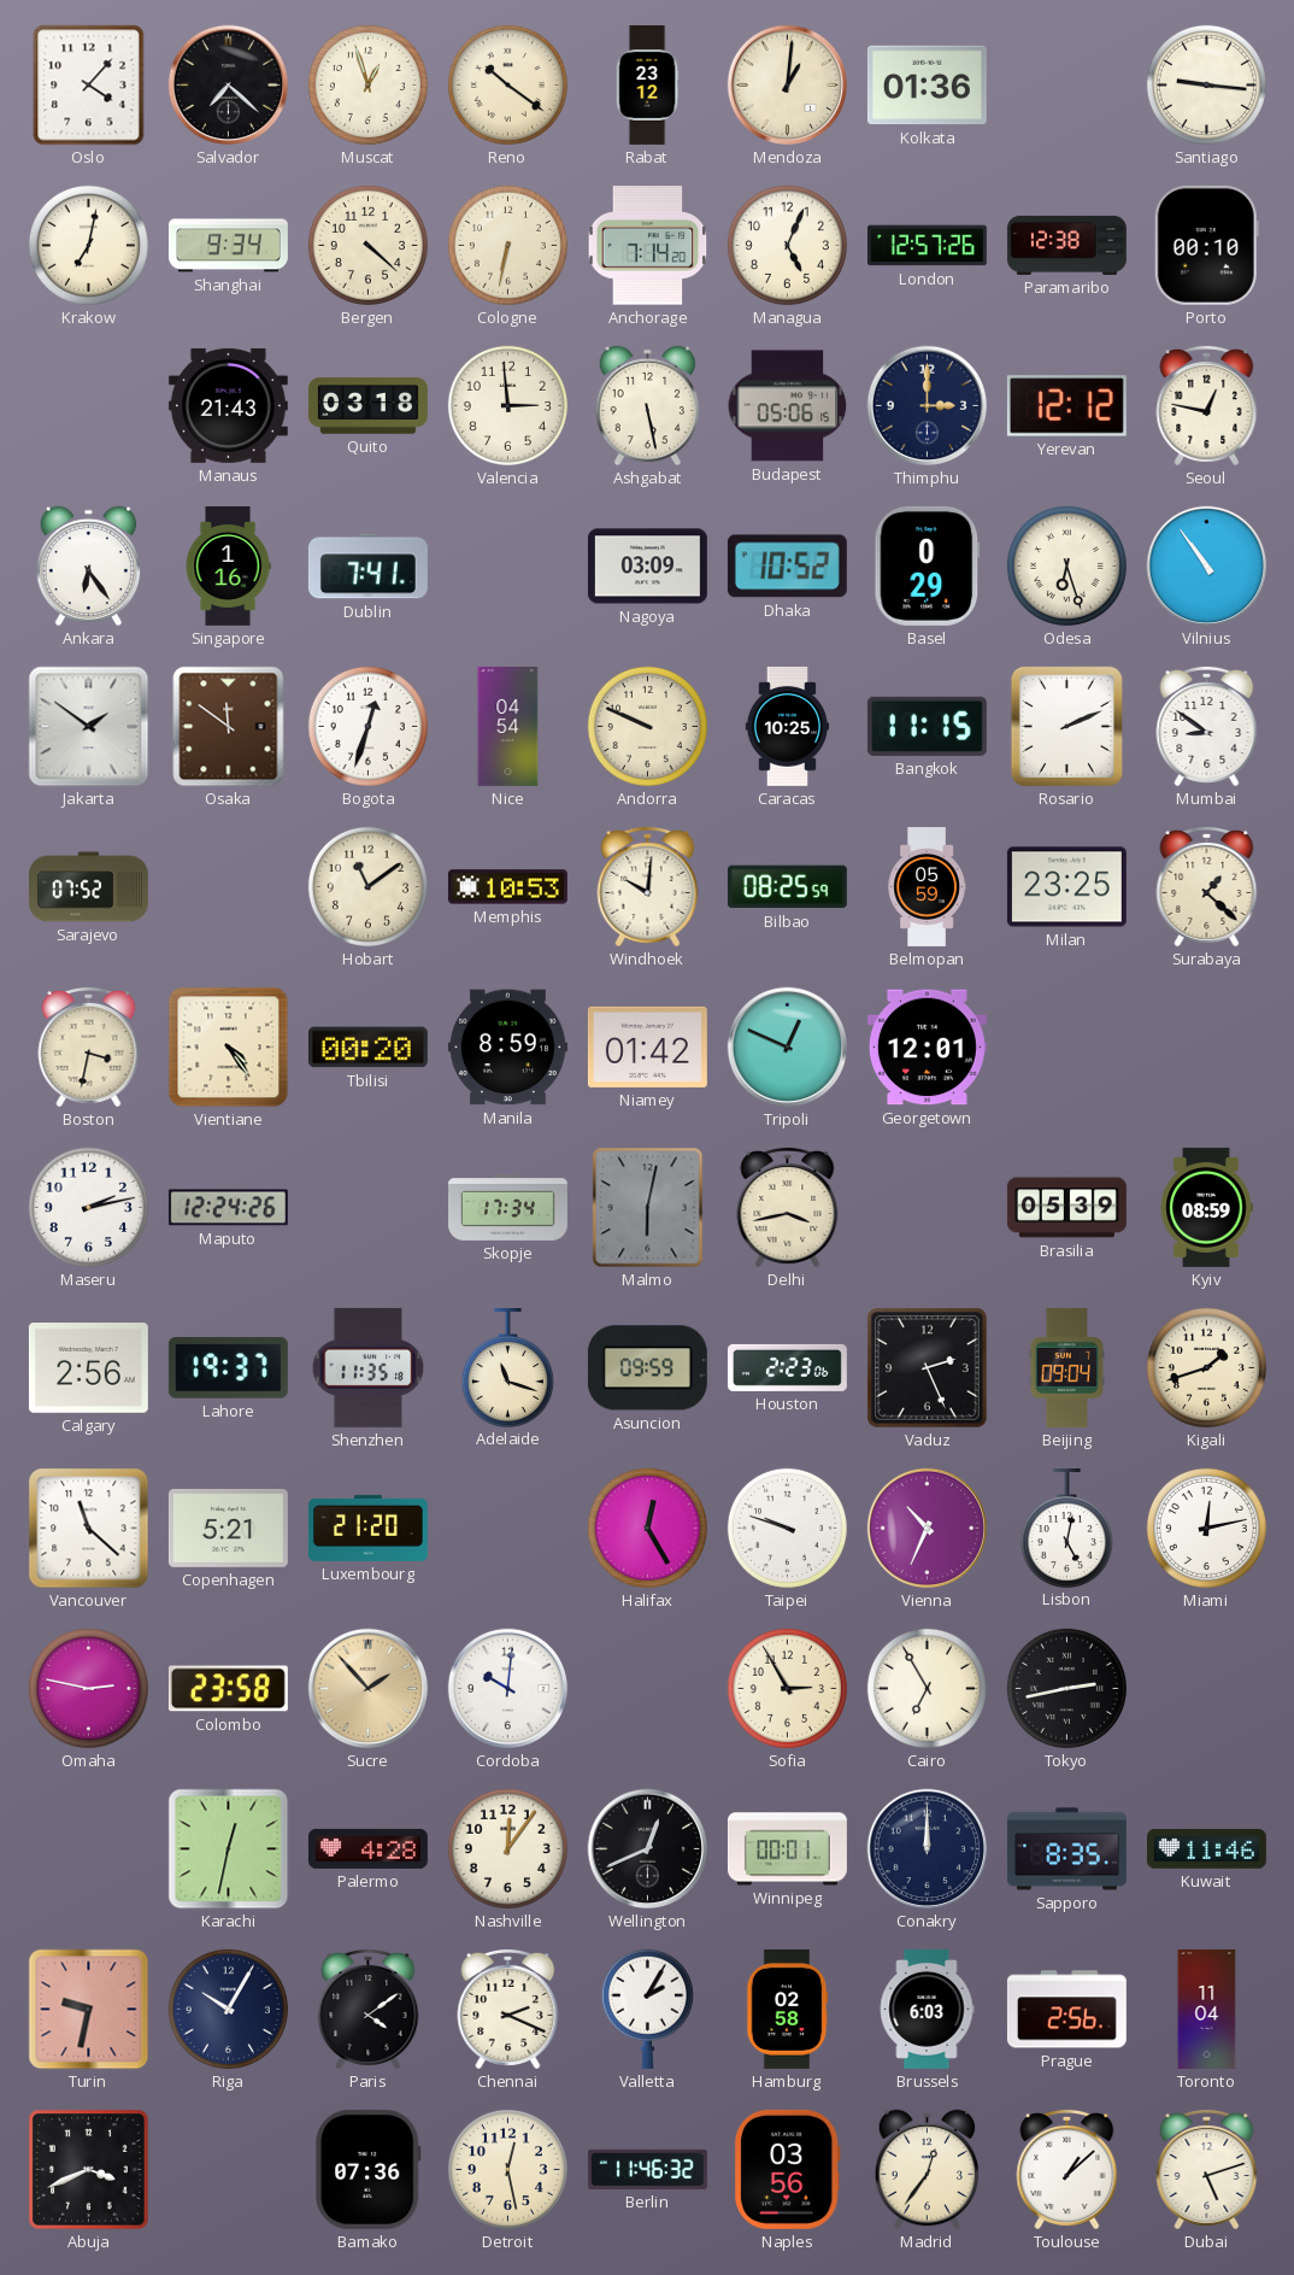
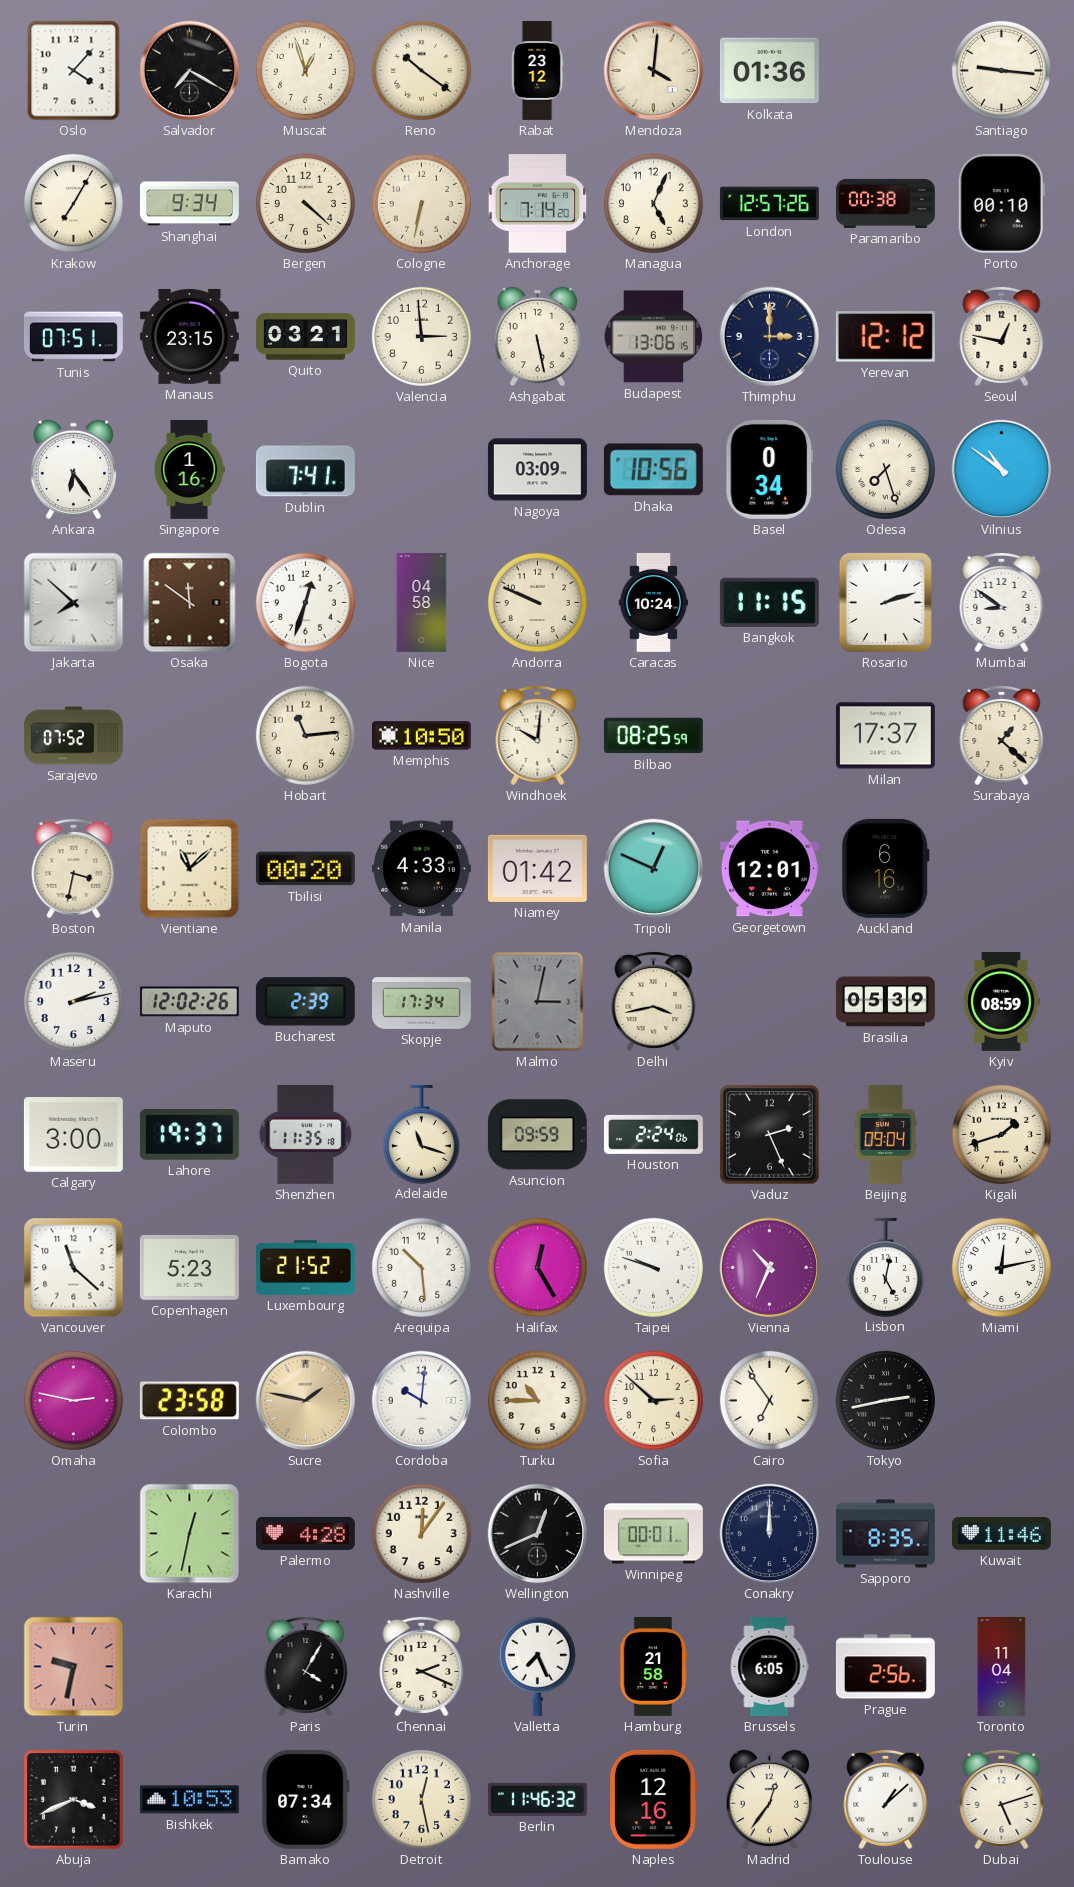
Salvador: 7:22 -> 7:20
Mendoza: 1:01 -> 4:01
Krakow: 7:02 -> 7:05
Paramaribo: 12:38 -> 00:38
Tunis: none -> 07:51
Manaus: 21:43 -> 23:15
Quito: 03:18 -> 03:21
Budapest: 05:06 -> 13:06
Dhaka: 10:52 -> 10:56
Basel: 0:29 -> 0:34
Odesa: 6:27 -> 7:27
Vilnius: 10:54 -> 10:51
Jakarta: 1:51 -> 7:52
Nice: 04:54 -> 04:58
Caracas: 10:25 -> 10:24
Rosario: 2:11 -> 2:12
Hobart: 11:09 -> 11:14
Memphis: 10:53 -> 10:50
Belmopan: 05:59 -> none
Milan: 23:25 -> 17:37
Vientiane: 4:24 -> 11:08
Manila: 8:59 -> 4:33
Auckland: none -> 6:16
Maputo: 12:24 -> 12:02
Bucharest: none -> 2:39
Malmo: 6:02 -> 3:02
Calgary: 2:56 -> 3:00
Houston: 2:23 -> 2:24
Copenhagen: 5:21 -> 5:23
Luxembourg: 21:20 -> 21:52
Arequipa: none -> 10:29
Sucre: 1:53 -> 1:47
Turku: none -> 10:45
Sofia: 2:55 -> 2:52
Cairo: 6:55 -> 6:54
Riga: 10:05 -> none
Paris: 4:09 -> 4:05
Valletta: 2:05 -> 7:26
Hamburg: 02:58 -> 21:58
Brussels: 6:03 -> 6:05
Bishkek: none -> 10:53
Bamako: 07:36 -> 07:34
Naples: 03:56 -> 12:16
